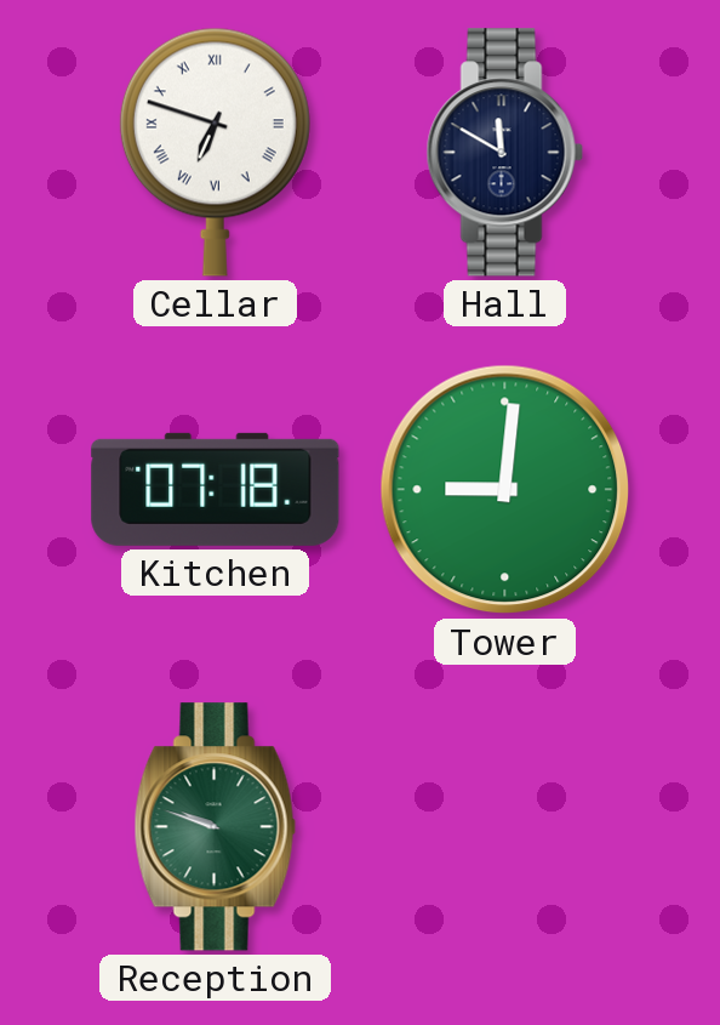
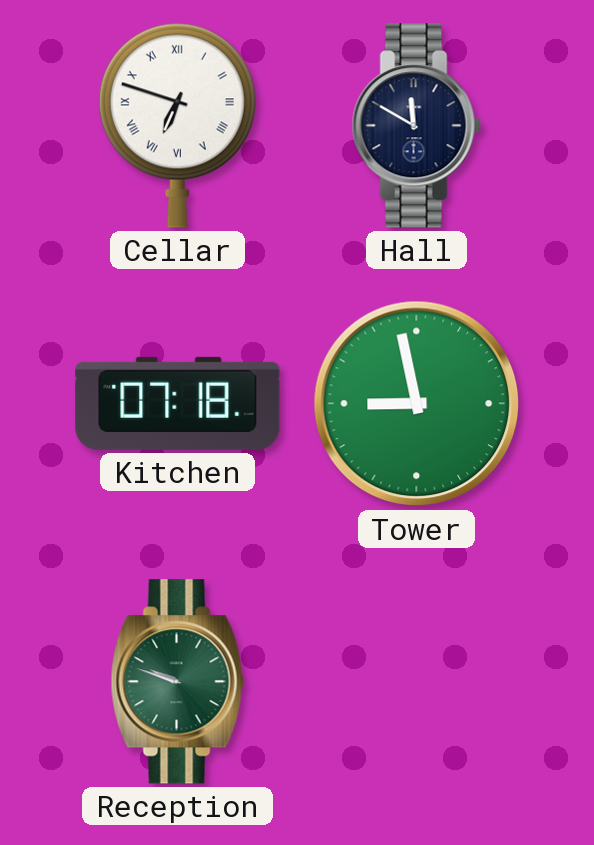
Tower: 9:01 -> 8:58
